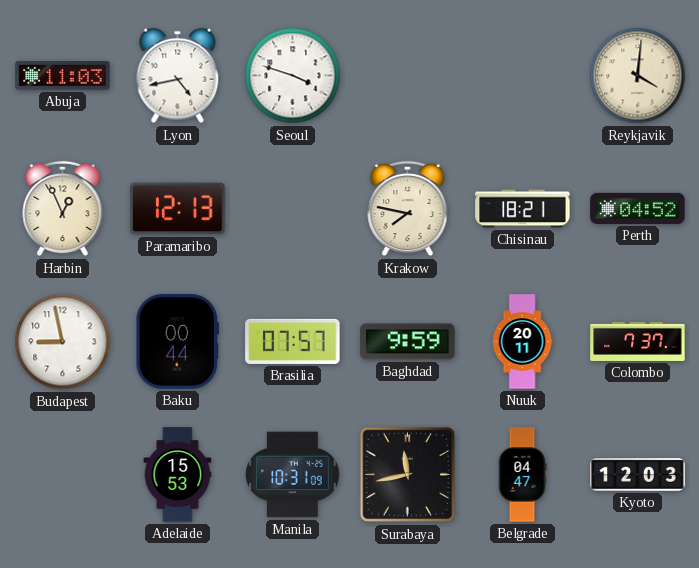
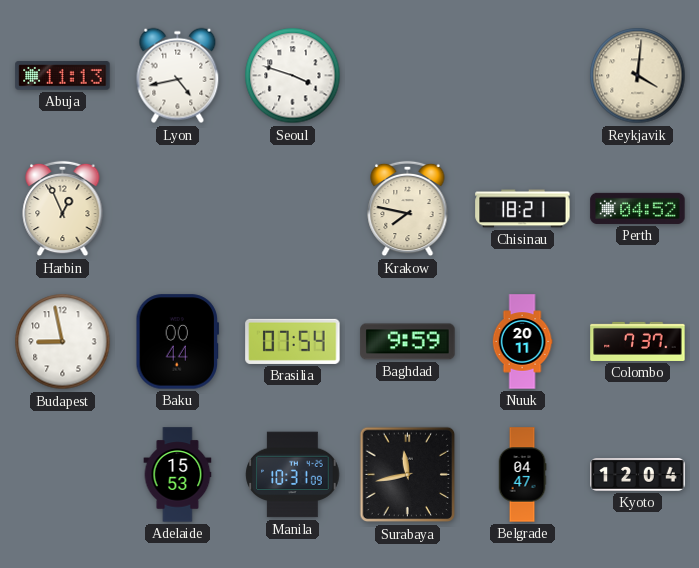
Abuja: 11:03 -> 11:13
Paramaribo: 12:13 -> none
Brasilia: 07:57 -> 07:54
Kyoto: 12:03 -> 12:04
